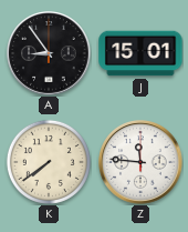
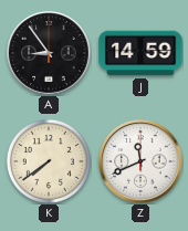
J: 15:01 -> 14:59
Z: 11:46 -> 11:41
